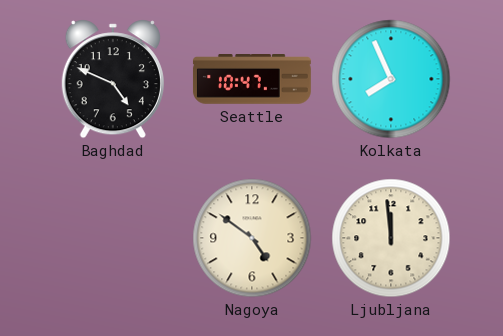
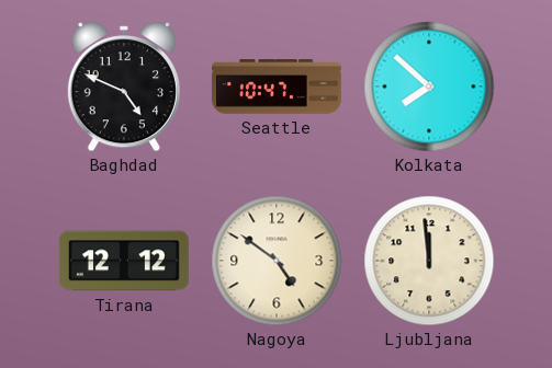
Kolkata: 7:56 -> 7:52
Tirana: none -> 12:12
